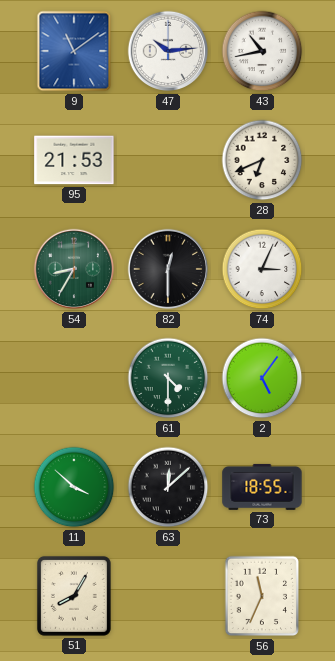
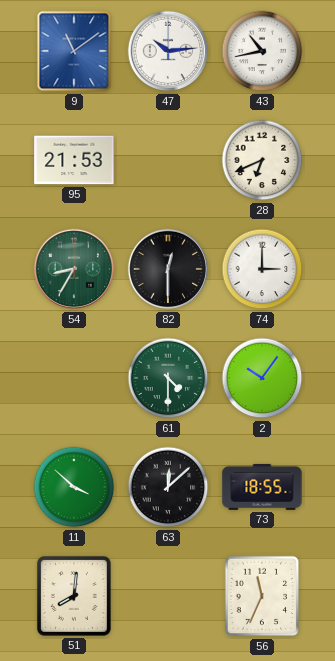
74: 3:04 -> 3:00
2: 5:06 -> 10:06
51: 8:05 -> 8:01
